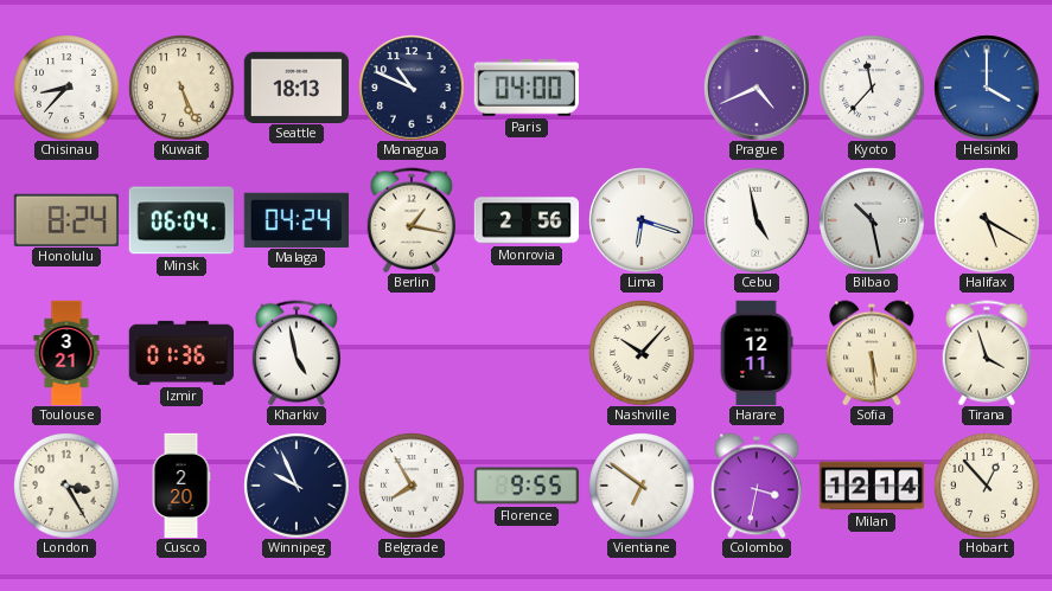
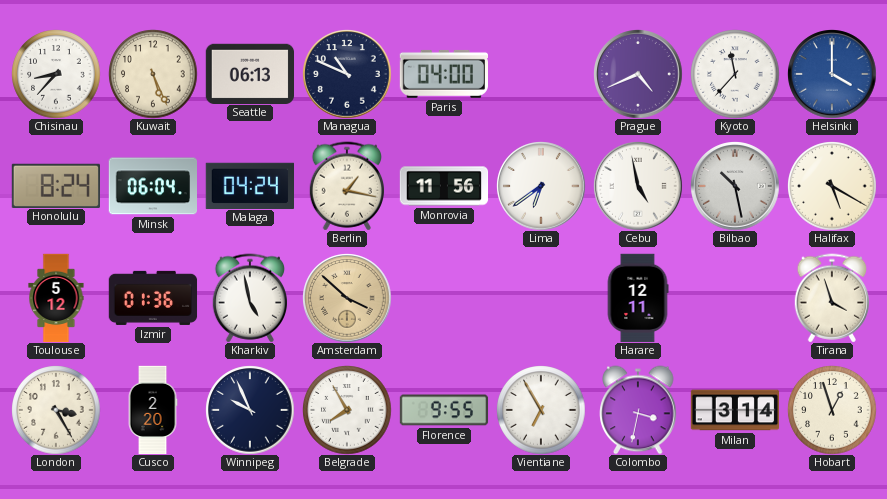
Seattle: 18:13 -> 06:13
Monrovia: 2:56 -> 11:56
Lima: 6:18 -> 6:39
Toulouse: 3:21 -> 5:12
Amsterdam: none -> 3:52
Nashville: 10:07 -> none
Sofia: 5:29 -> none
Vientiane: 6:51 -> 6:55
Milan: 12:14 -> 3:14
Hobart: 12:53 -> 12:57
